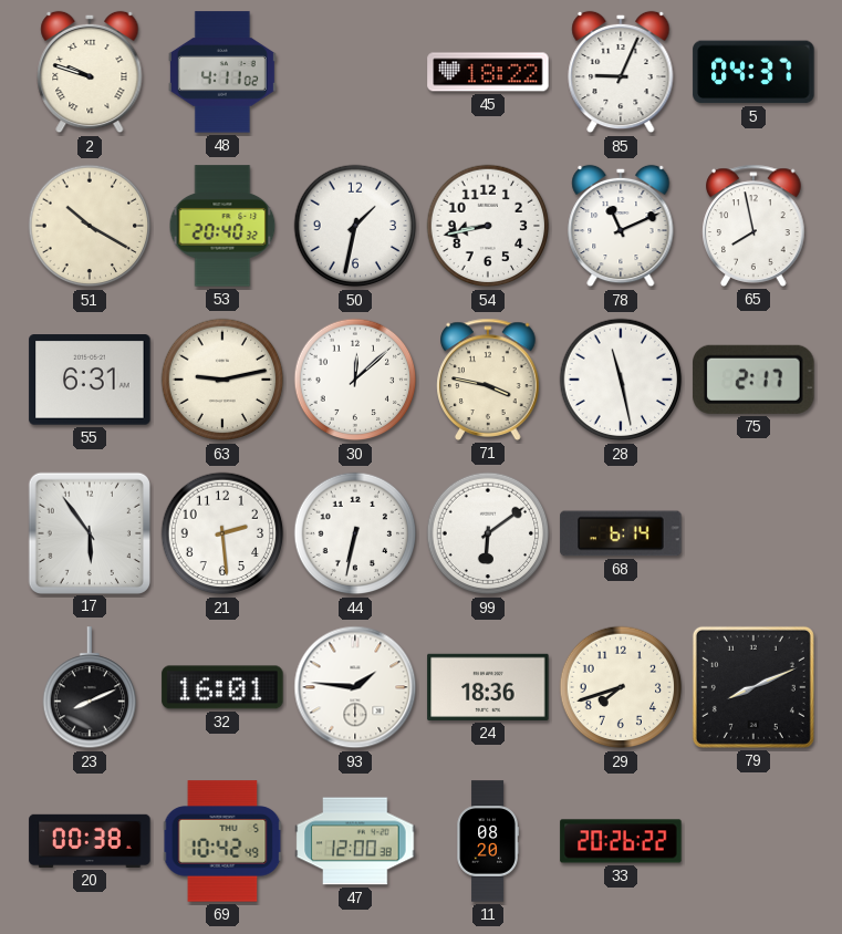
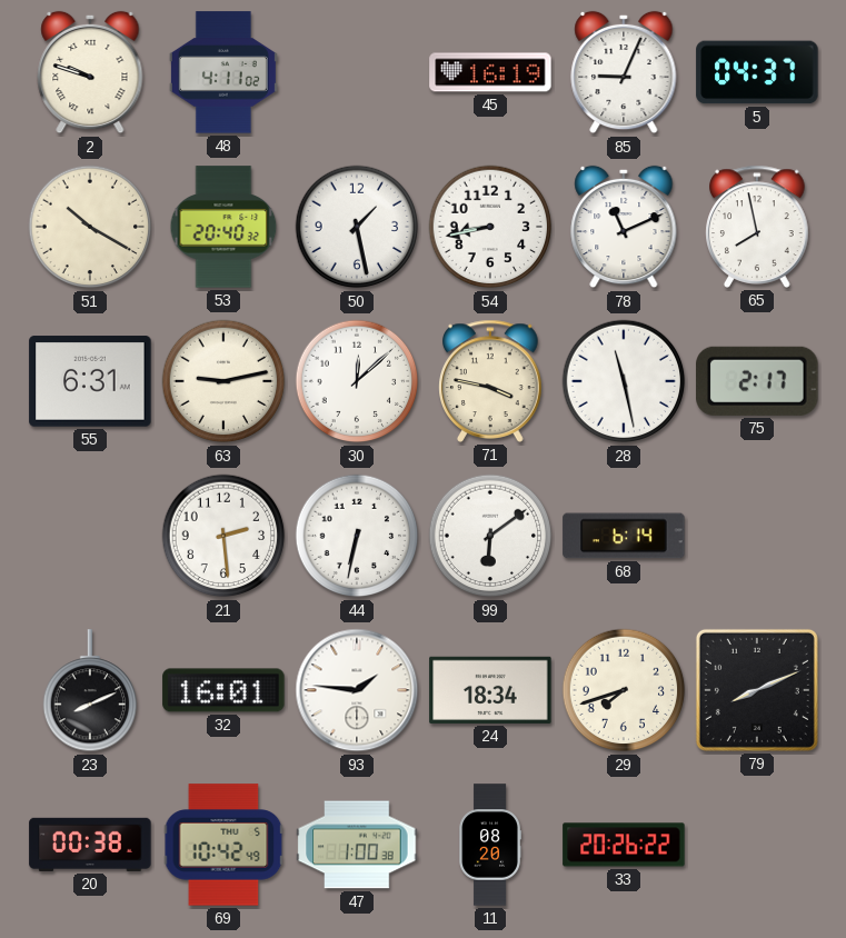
45: 18:22 -> 16:19
50: 1:32 -> 1:28
17: 5:54 -> none
24: 18:36 -> 18:34
47: 12:00 -> 1:00
